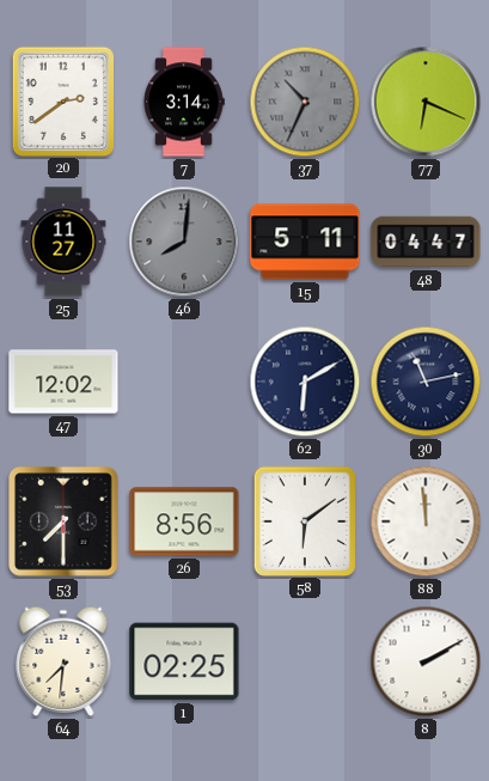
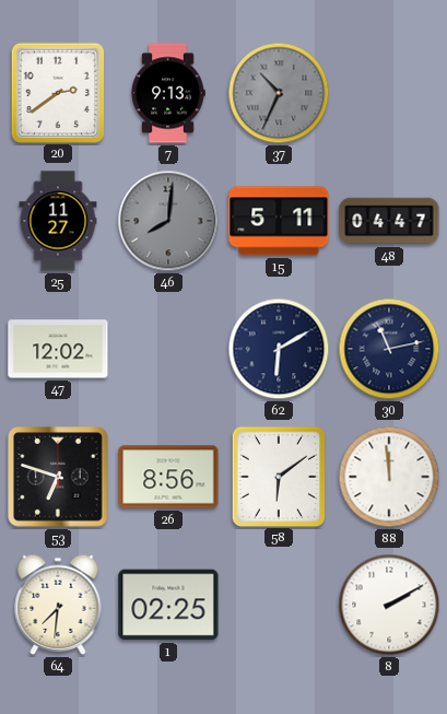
7: 3:14 -> 9:13
77: 6:19 -> none
53: 7:30 -> 6:48
